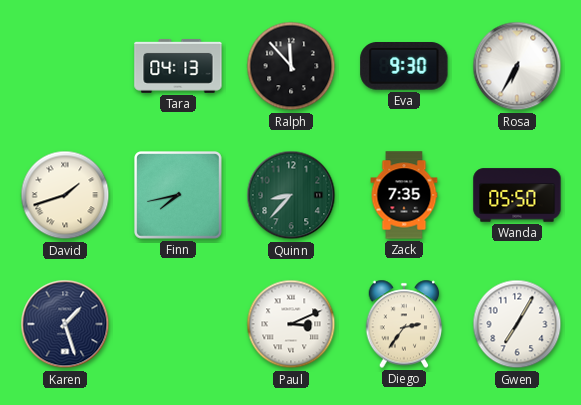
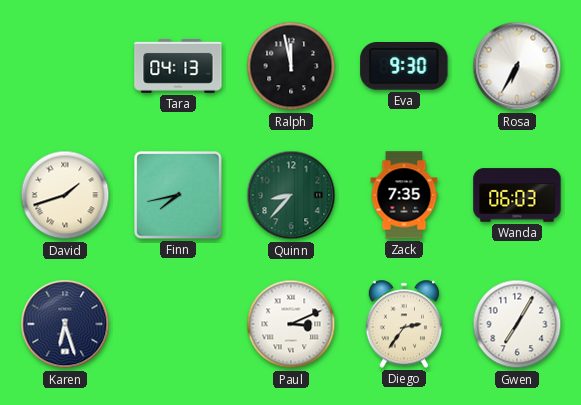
Ralph: 11:53 -> 11:58
Wanda: 05:50 -> 06:03
Karen: 1:27 -> 6:27
